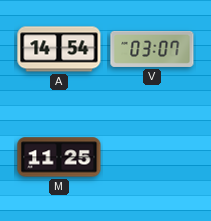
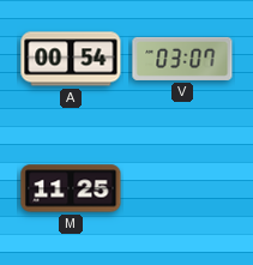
A: 14:54 -> 00:54
